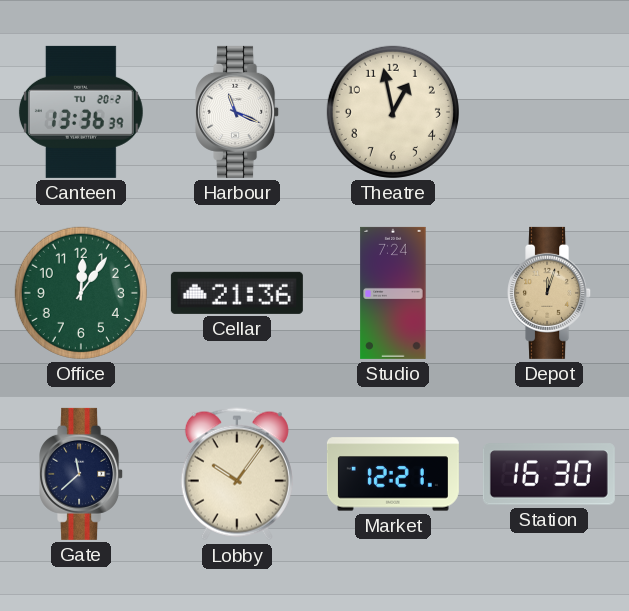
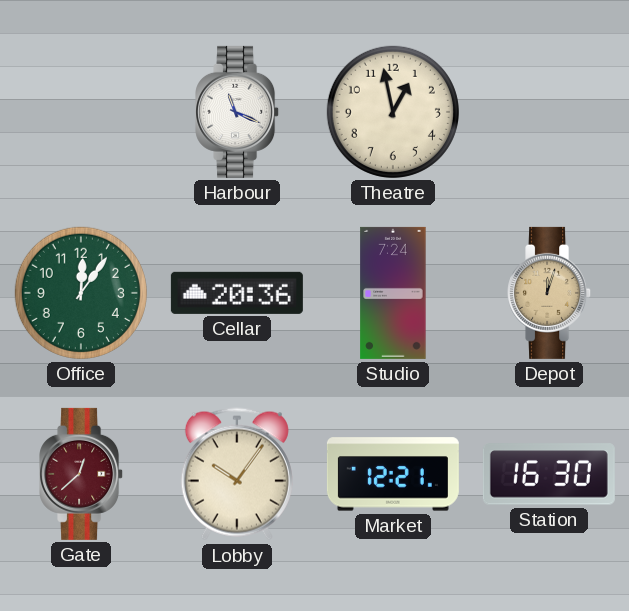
Canteen: 13:36 -> none
Cellar: 21:36 -> 20:36
Gate: 11:38 -> 12:38
Gate dial: navy -> burgundy
